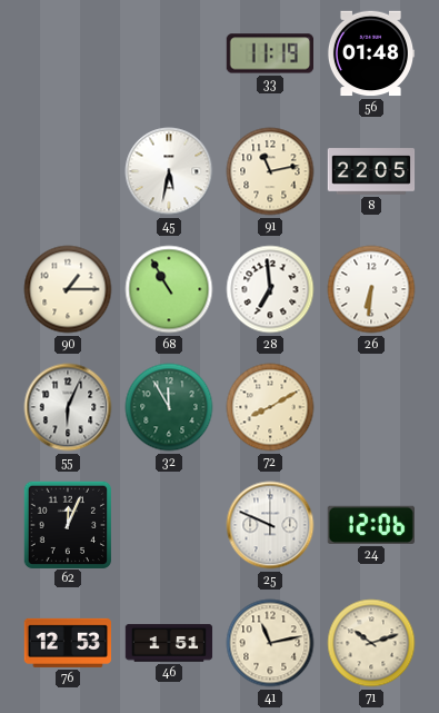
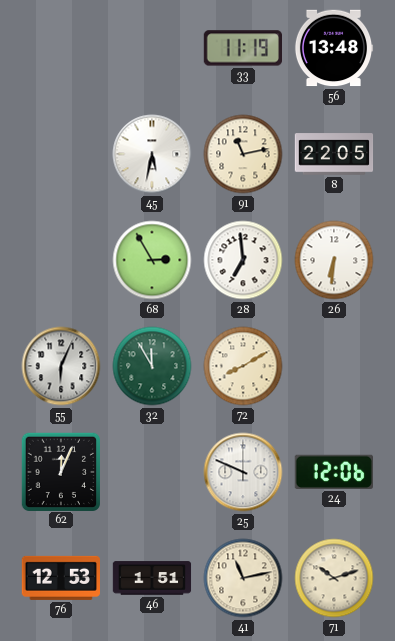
56: 01:48 -> 13:48
90: 1:15 -> none
68: 10:55 -> 2:55
